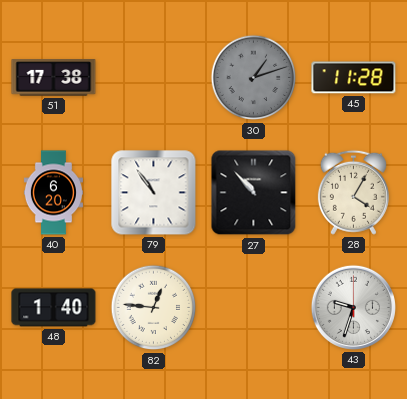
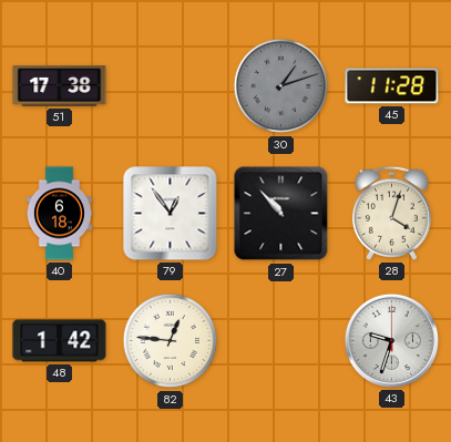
40: 6:20 -> 6:18
79: 10:54 -> 12:54
28: 4:05 -> 4:03
48: 1:40 -> 1:42
